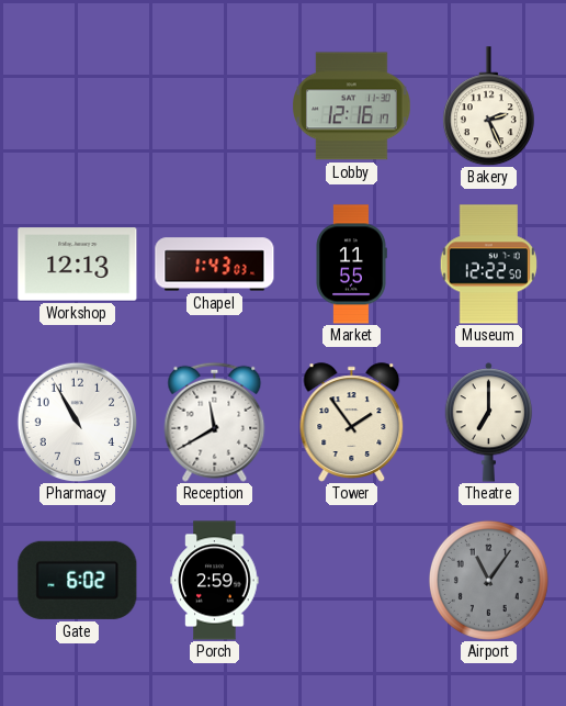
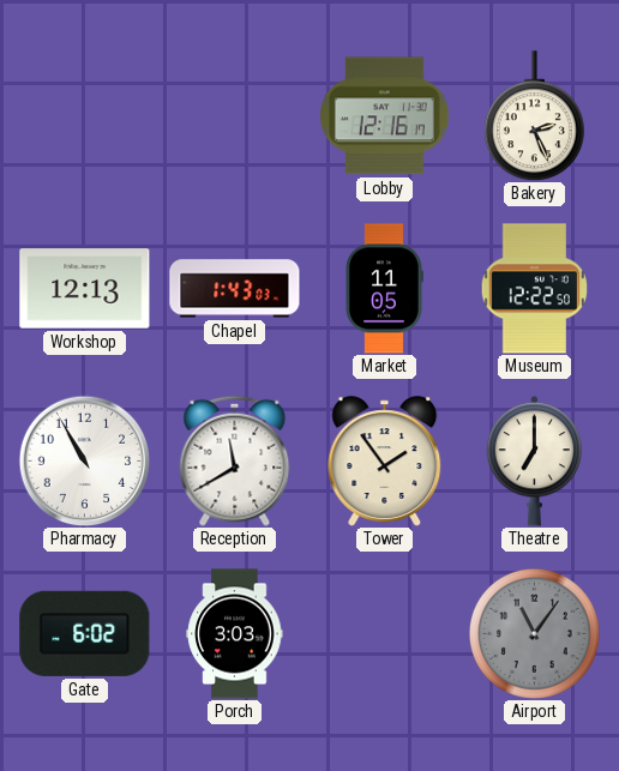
Market: 11:55 -> 11:05
Porch: 2:59 -> 3:03
